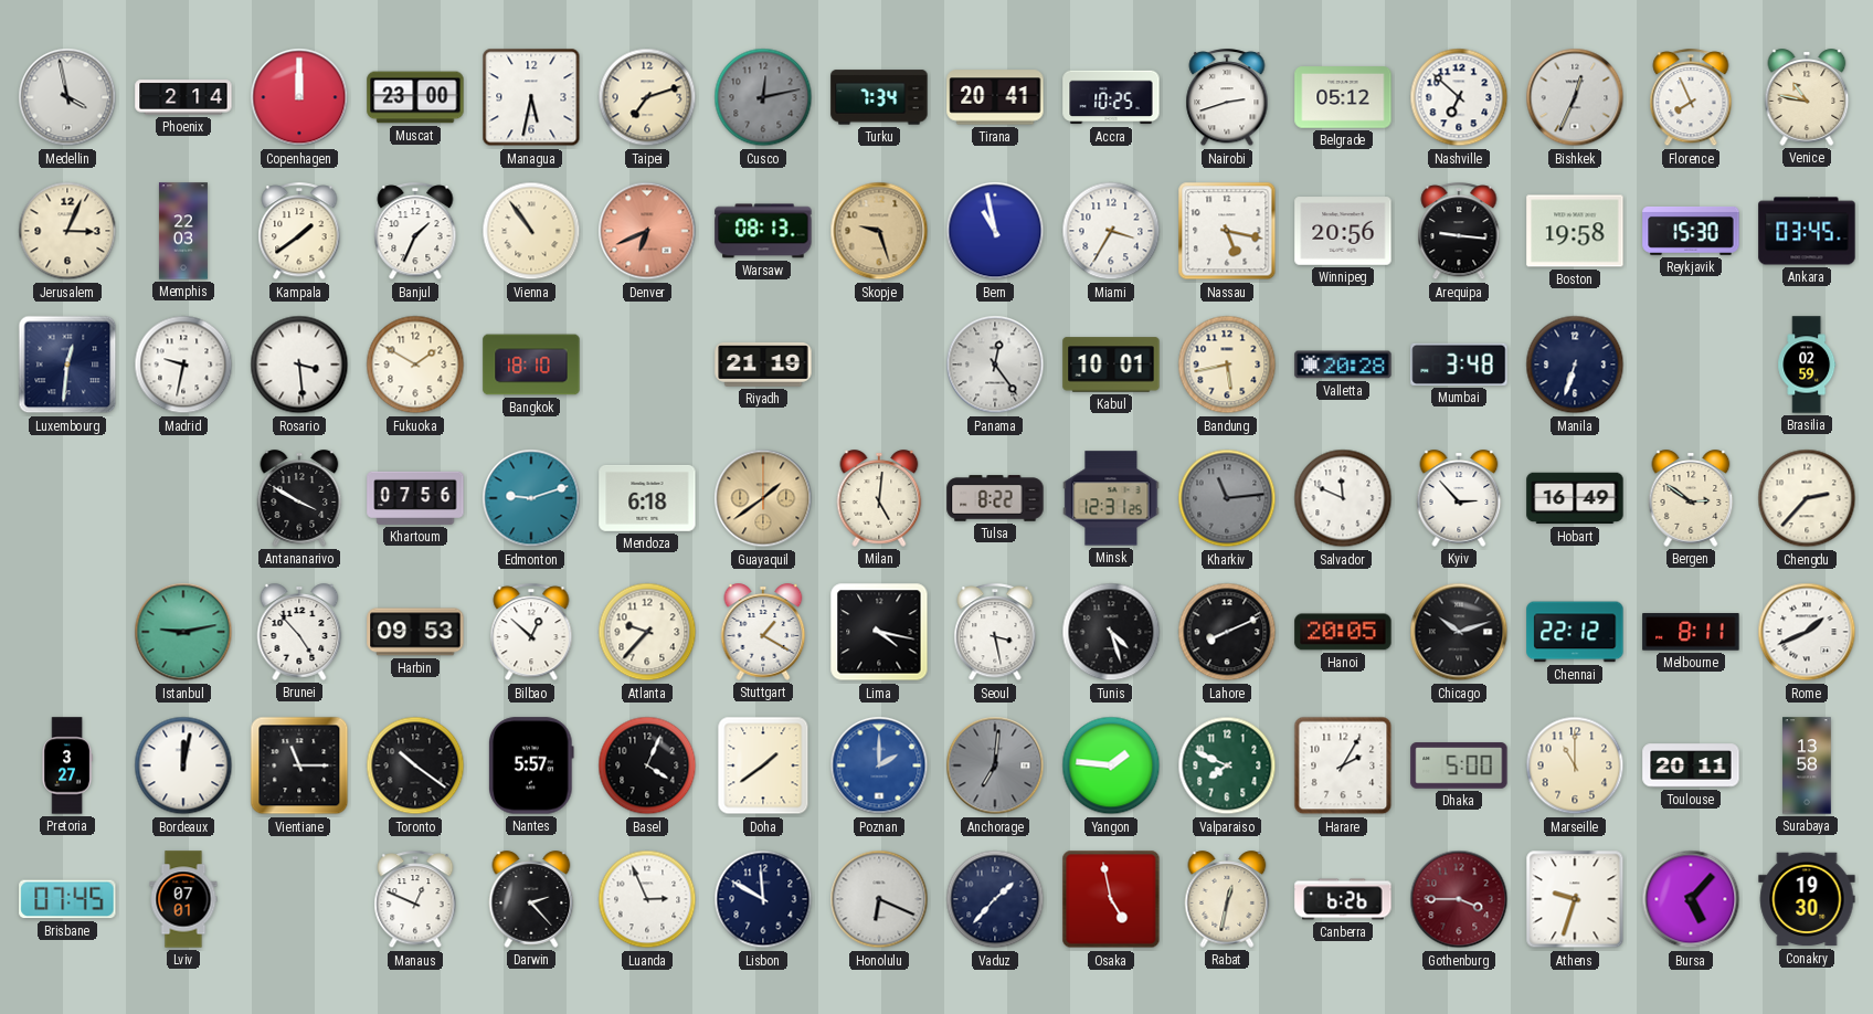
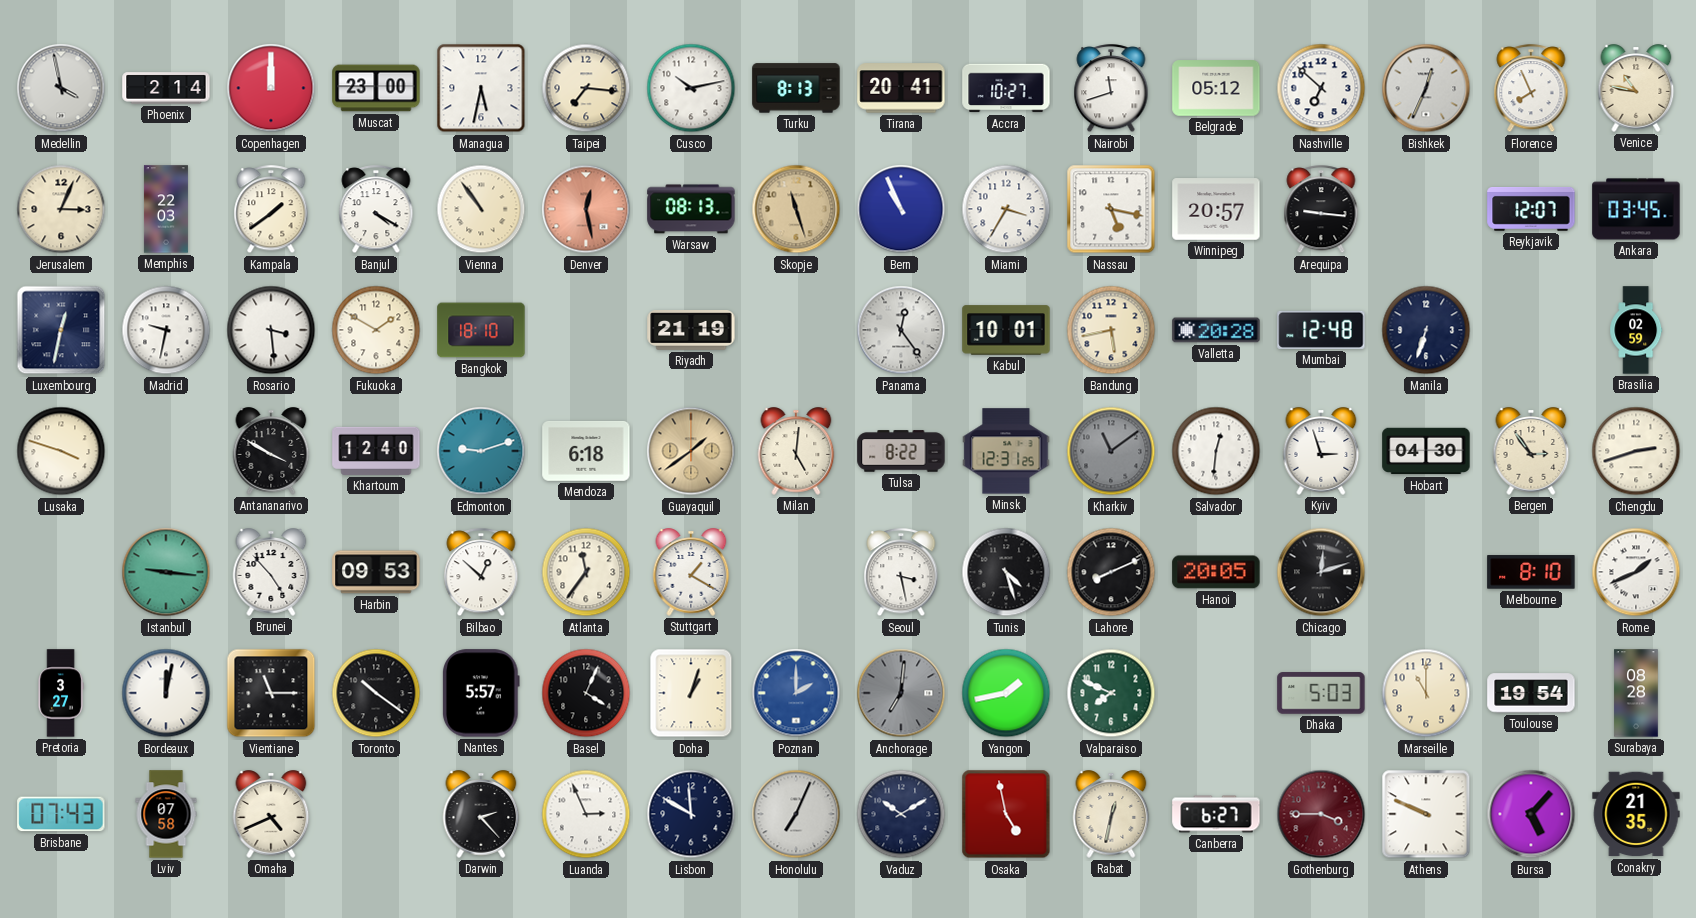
Taipei: 7:12 -> 7:16
Cusco: 12:13 -> 10:13
Cusco dial: grey -> white
Turku: 7:34 -> 8:13
Accra: 10:25 -> 10:27
Nairobi: 2:42 -> 11:42
Banjul: 1:34 -> 4:20
Denver: 6:41 -> 12:28
Skopje: 9:27 -> 11:27
Bern: 10:58 -> 10:56
Winnipeg: 20:56 -> 20:57
Boston: 19:58 -> none
Reykjavik: 15:30 -> 12:07
Luxembourg: 12:31 -> 12:32
Mumbai: 3:48 -> 12:48
Lusaka: none -> 3:48
Khartoum: 07:56 -> 12:40
Kharkiv: 11:14 -> 11:09
Salvador: 11:49 -> 12:31
Kyiv: 2:53 -> 2:57
Hobart: 16:49 -> 04:30
Bergen: 2:51 -> 2:54
Chengdu: 2:37 -> 2:42
Istanbul: 9:13 -> 9:16
Atlanta: 9:37 -> 11:36
Lima: 4:17 -> none
Chicago: 10:12 -> 12:12
Chennai: 22:12 -> none
Melbourne: 8:11 -> 8:10
Doha: 1:39 -> 1:03
Yangon: 1:46 -> 1:43
Harare: 2:05 -> none
Dhaka: 5:00 -> 5:03
Toulouse: 20:11 -> 19:54
Surabaya: 13:58 -> 08:28
Brisbane: 07:45 -> 07:43
Lviv: 07:01 -> 07:58
Omaha: none -> 4:41
Manaus: 12:49 -> none
Honolulu: 6:19 -> 7:04
Vaduz: 1:37 -> 10:10
Canberra: 6:26 -> 6:27
Athens: 9:33 -> 9:49
Conakry: 19:30 -> 21:35
